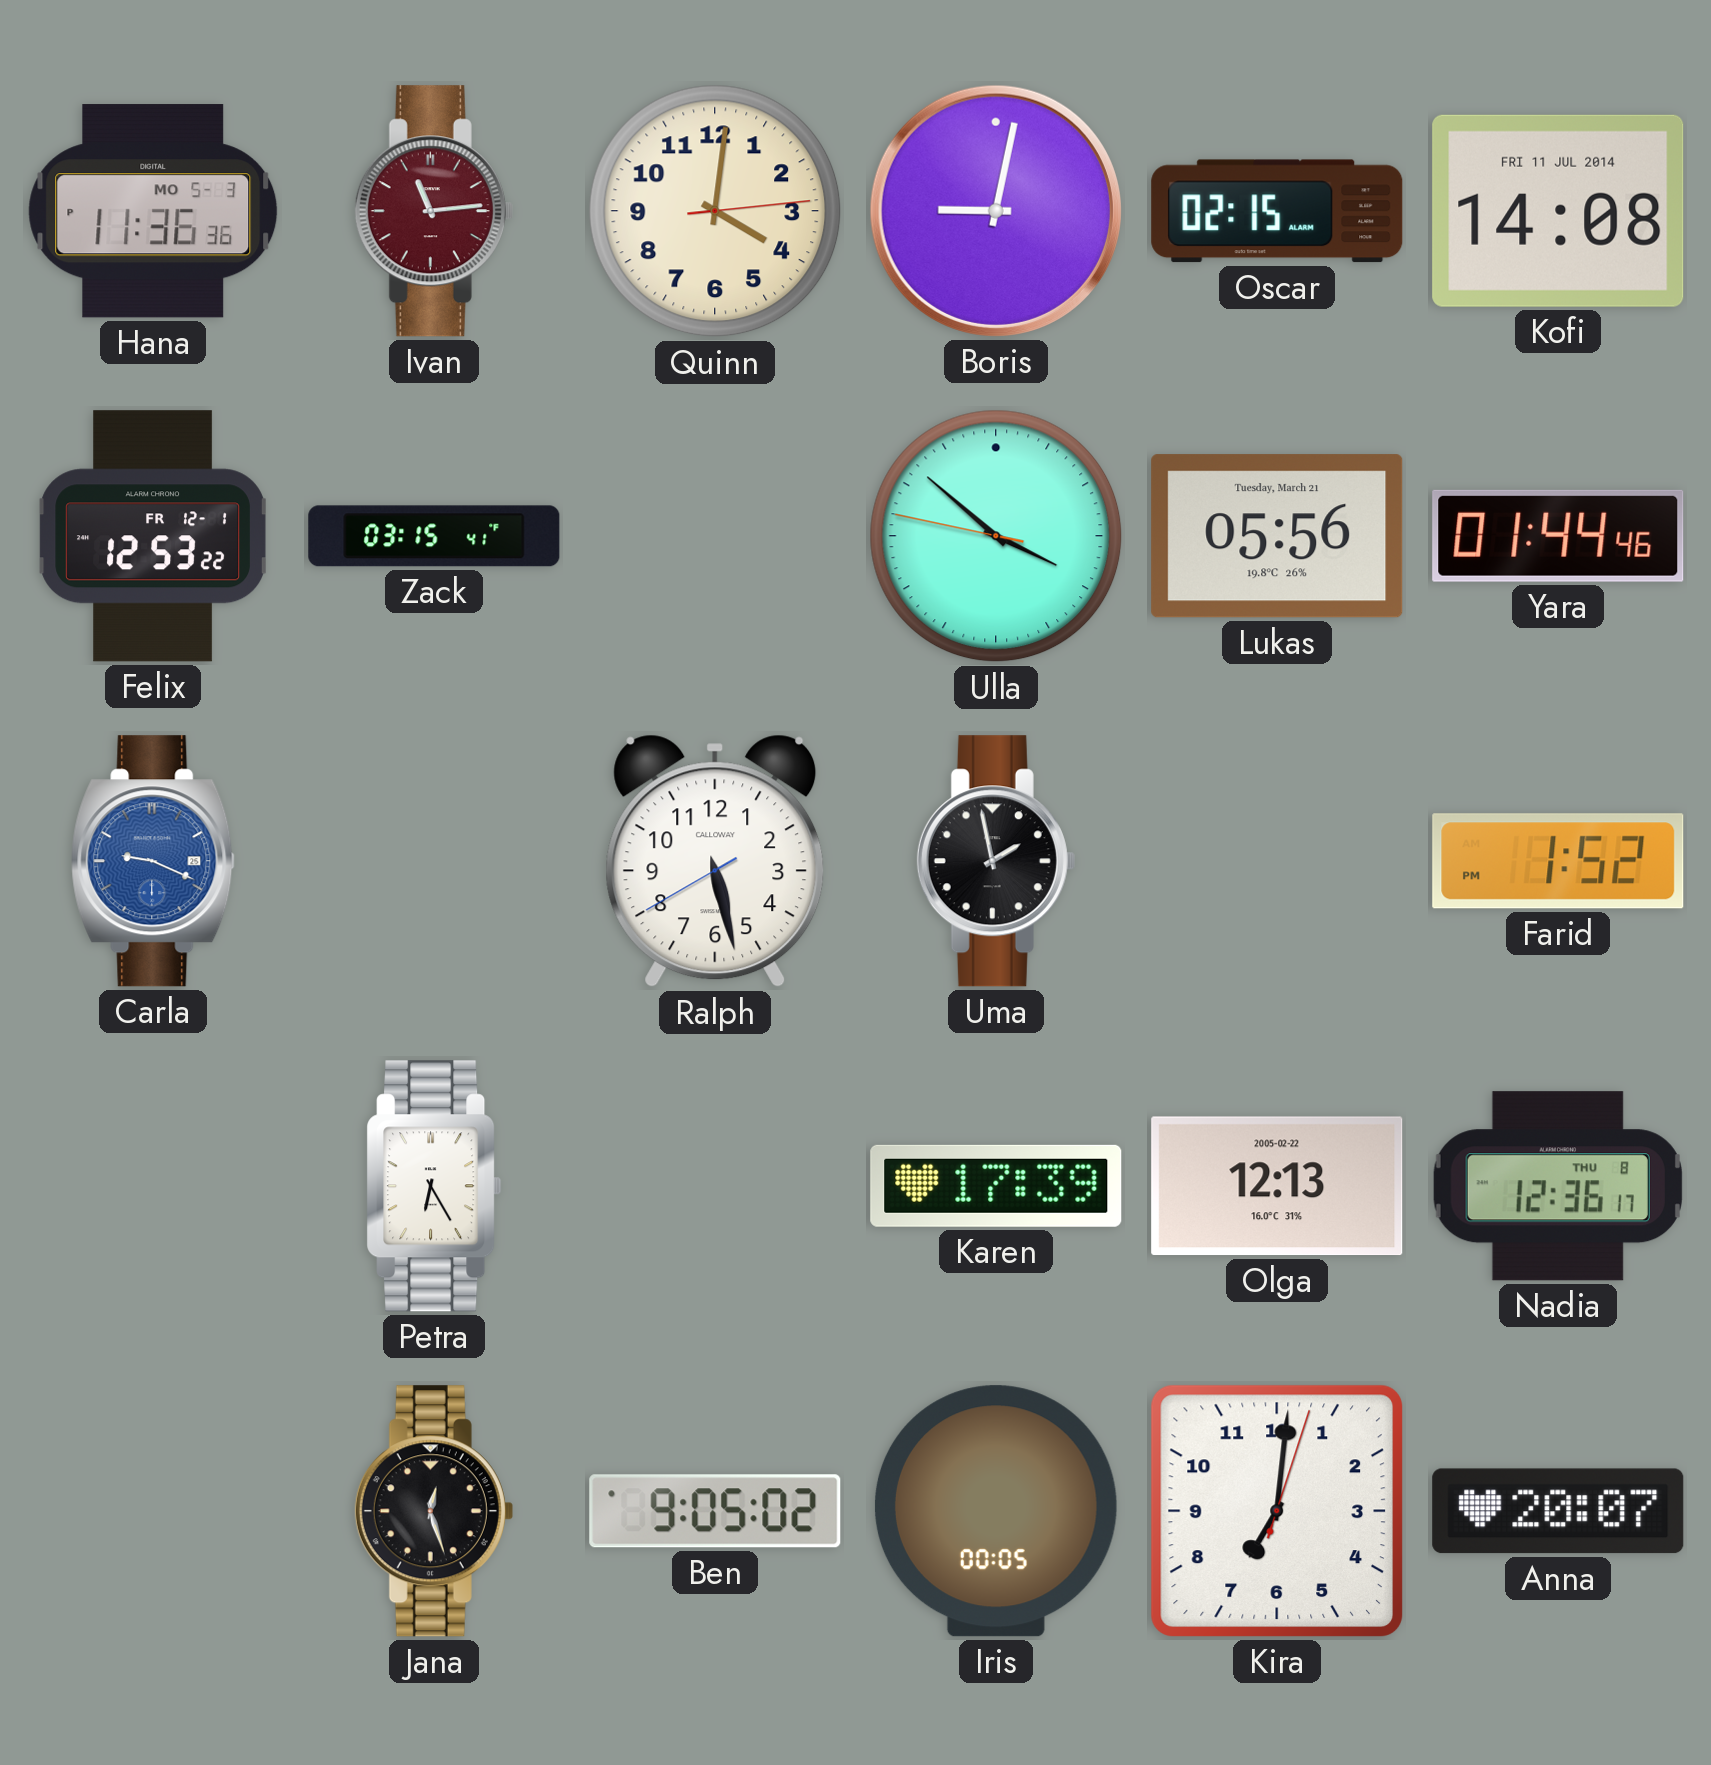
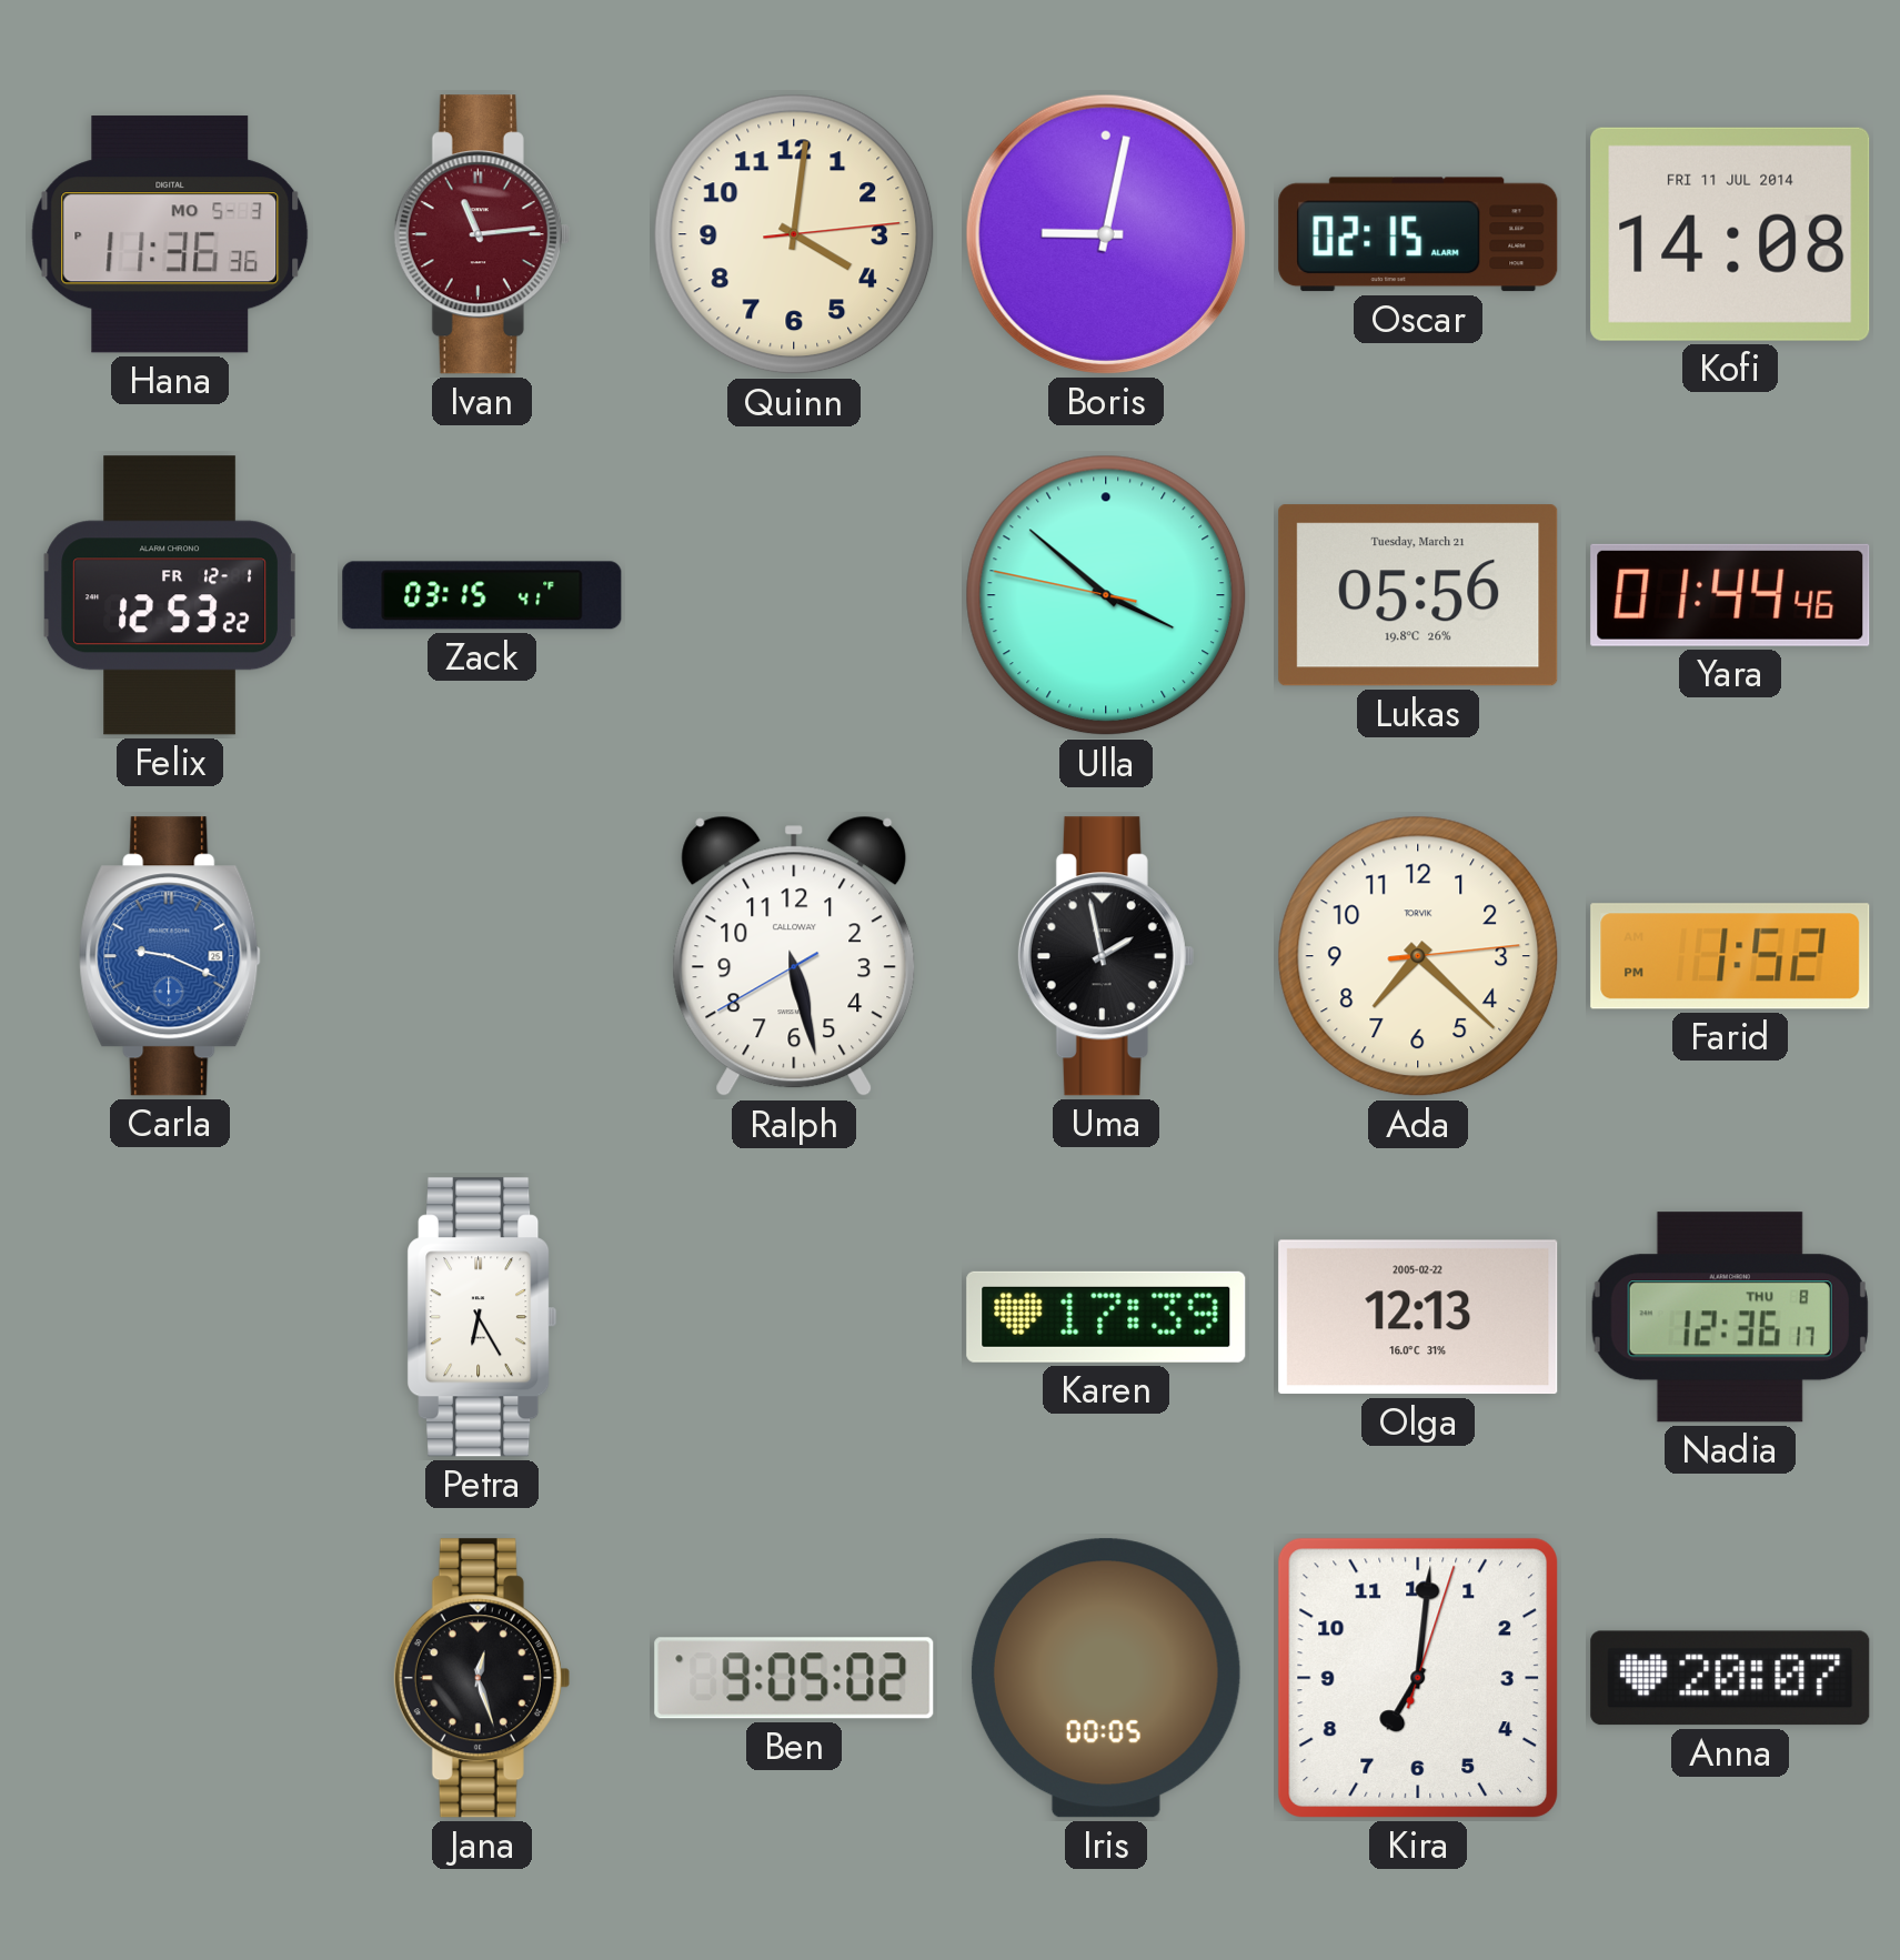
Ada: none -> 7:22
